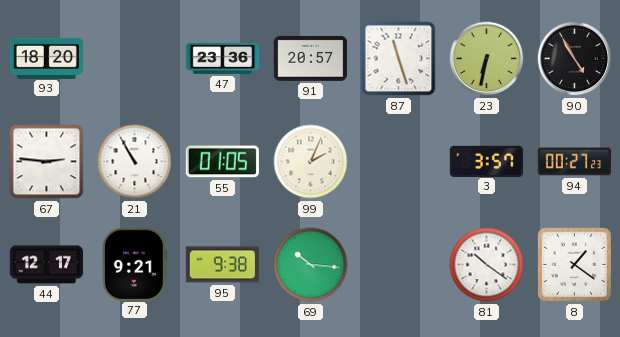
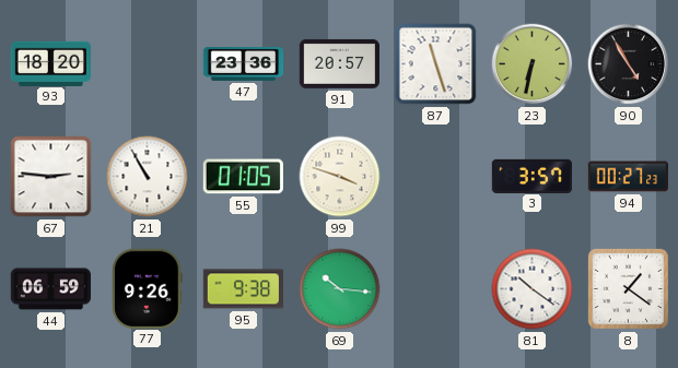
99: 2:04 -> 3:48
44: 12:17 -> 06:59
77: 9:21 -> 9:26
